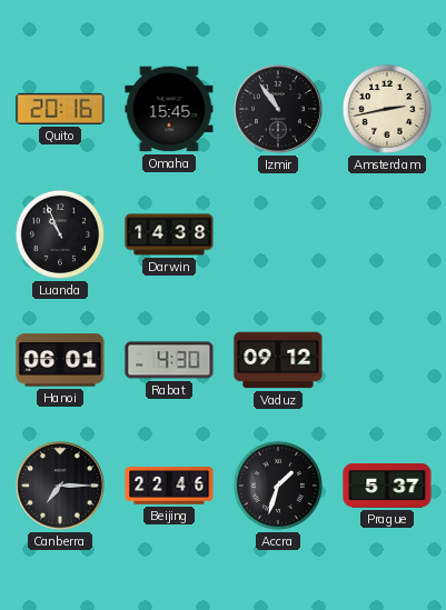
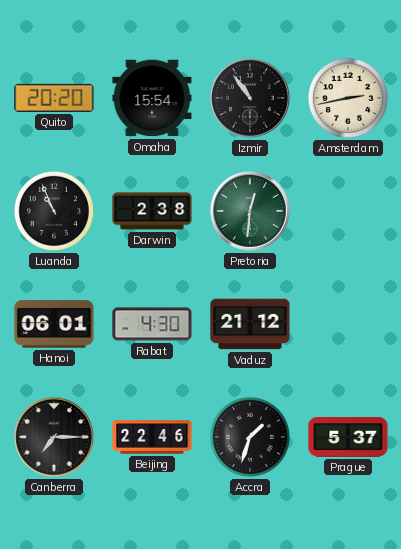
Quito: 20:16 -> 20:20
Omaha: 15:45 -> 15:54
Darwin: 14:38 -> 2:38
Pretoria: none -> 12:31
Vaduz: 09:12 -> 21:12
